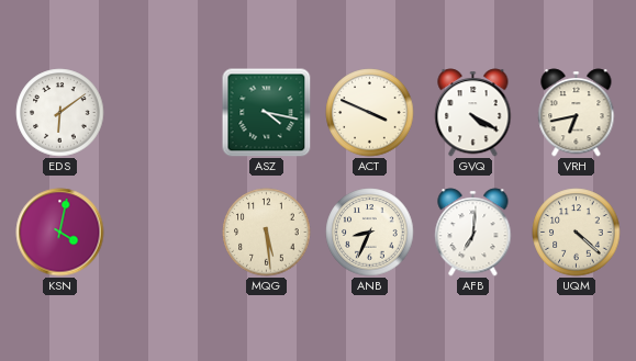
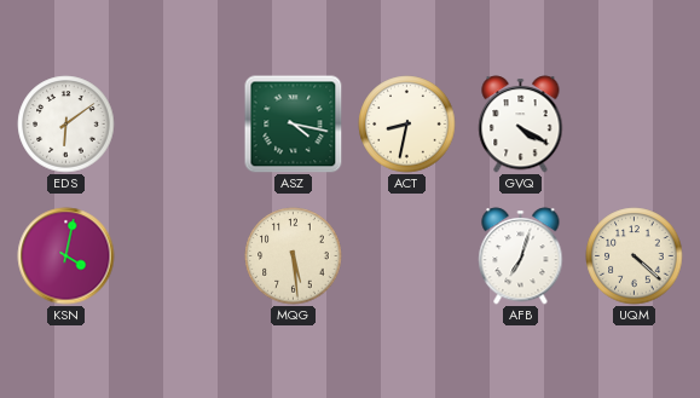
ACT: 3:49 -> 8:32
VRH: 6:43 -> none
ANB: 8:34 -> none
AFB: 7:01 -> 7:03
